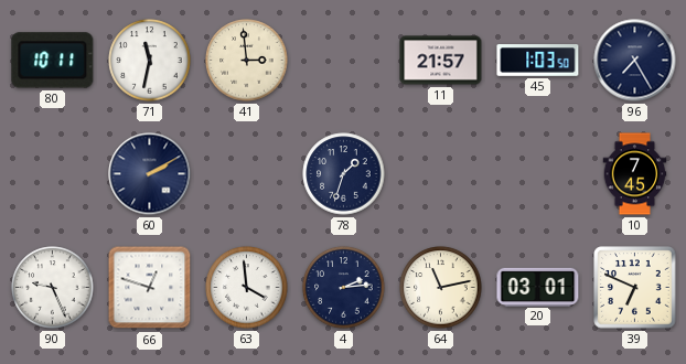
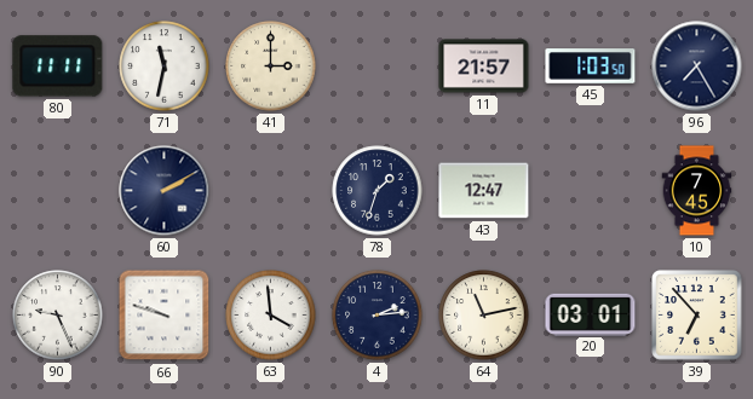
80: 10:11 -> 11:11
41: 2:59 -> 3:00
43: none -> 12:47
66: 12:48 -> 9:48
39: 6:49 -> 6:53
